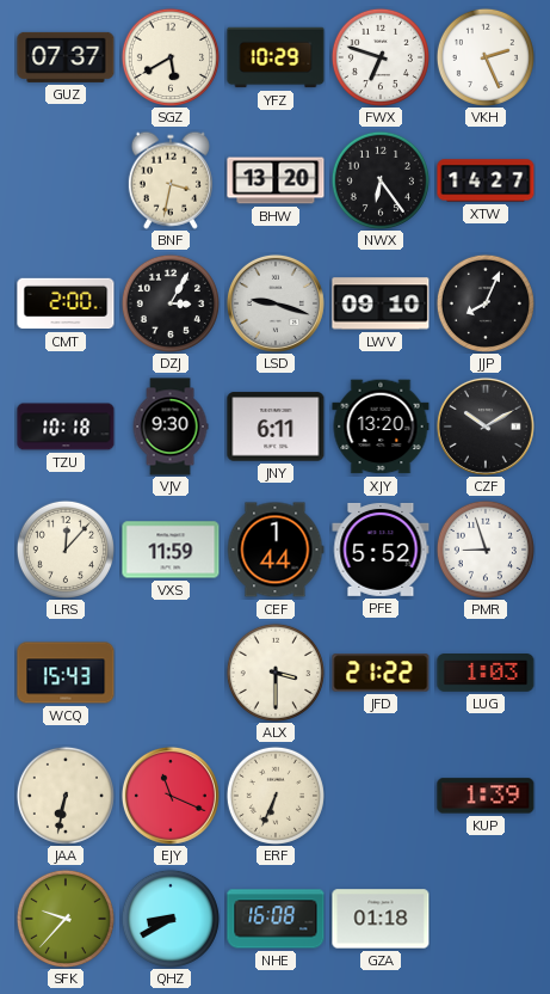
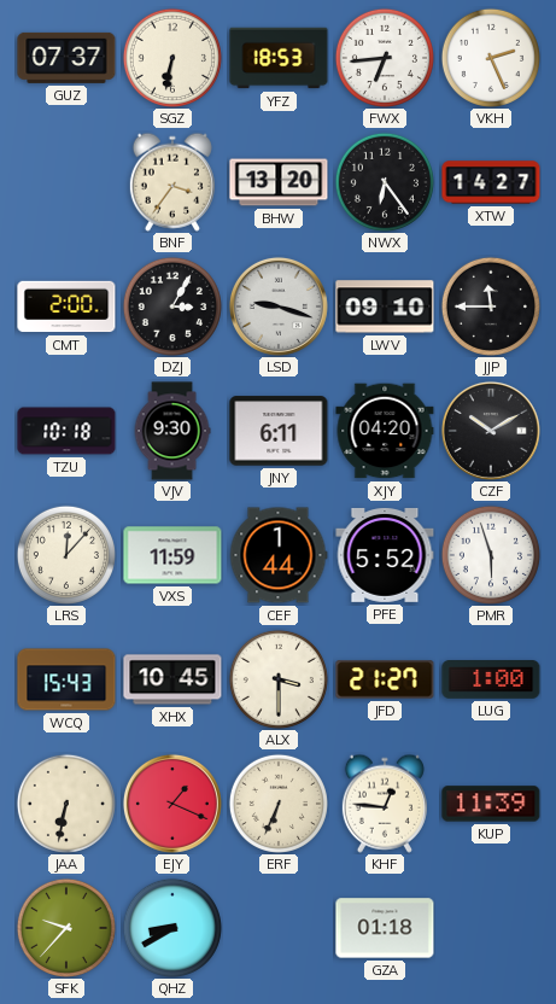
SGZ: 5:40 -> 6:32
YFZ: 10:29 -> 18:53
FWX: 6:48 -> 6:44
BNF: 3:32 -> 3:36
JJP: 8:04 -> 11:45
XJY: 13:20 -> 04:20
PMR: 8:57 -> 5:57
XHX: none -> 10:45
JFD: 21:22 -> 21:27
LUG: 1:03 -> 1:00
EJY: 11:19 -> 1:19
KHF: none -> 12:46
KUP: 1:39 -> 11:39
NHE: 16:08 -> none
